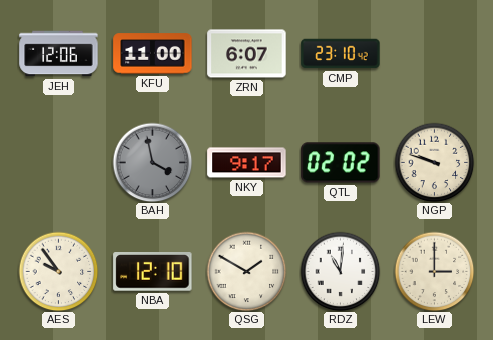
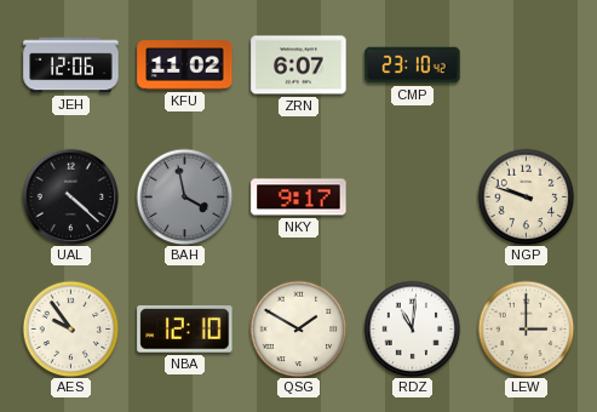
KFU: 11:00 -> 11:02
UAL: none -> 4:22
QTL: 02:02 -> none
